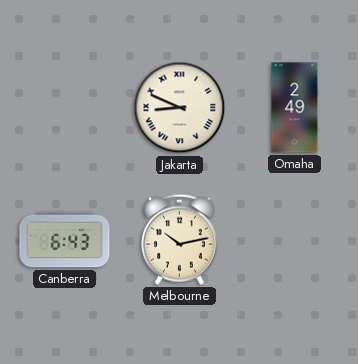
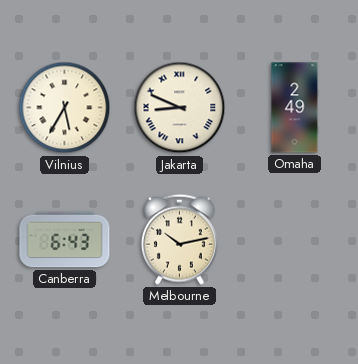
Vilnius: none -> 5:35
